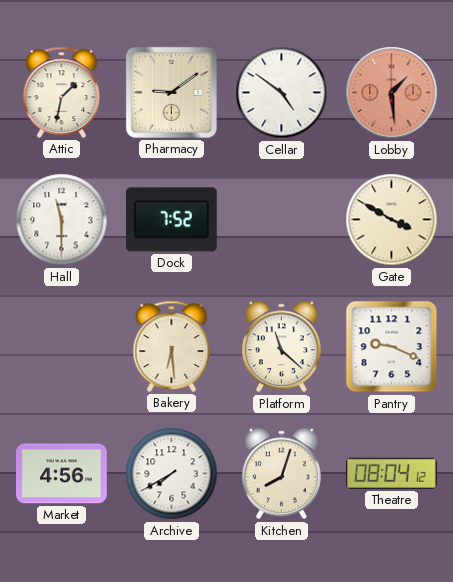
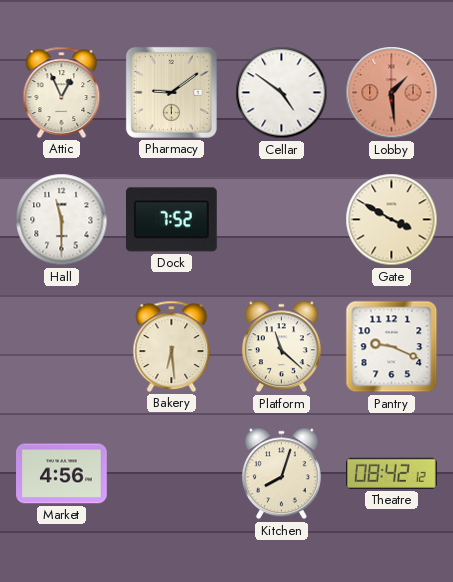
Attic: 1:32 -> 12:56
Archive: 7:40 -> none
Theatre: 08:04 -> 08:42
